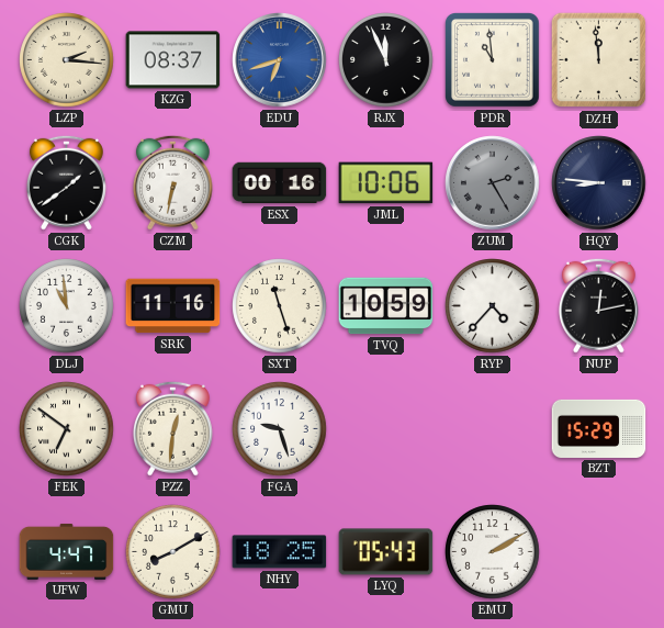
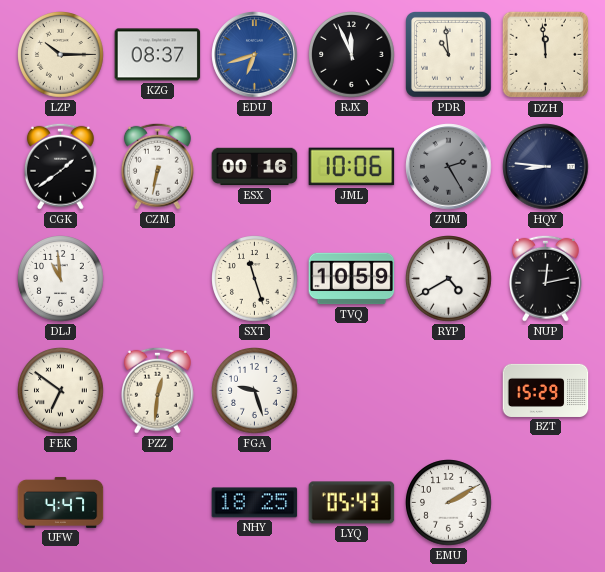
LZP: 2:16 -> 10:15
SRK: 11:16 -> none
RYP: 4:37 -> 4:40
GMU: 8:10 -> none
